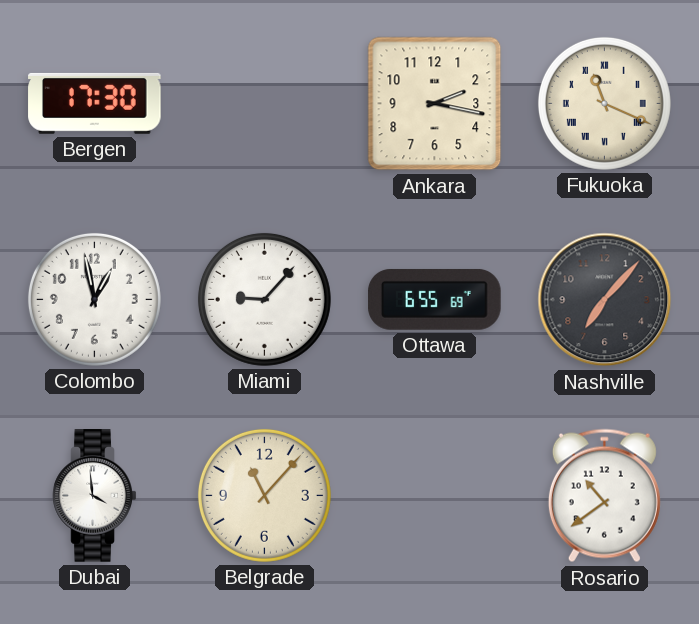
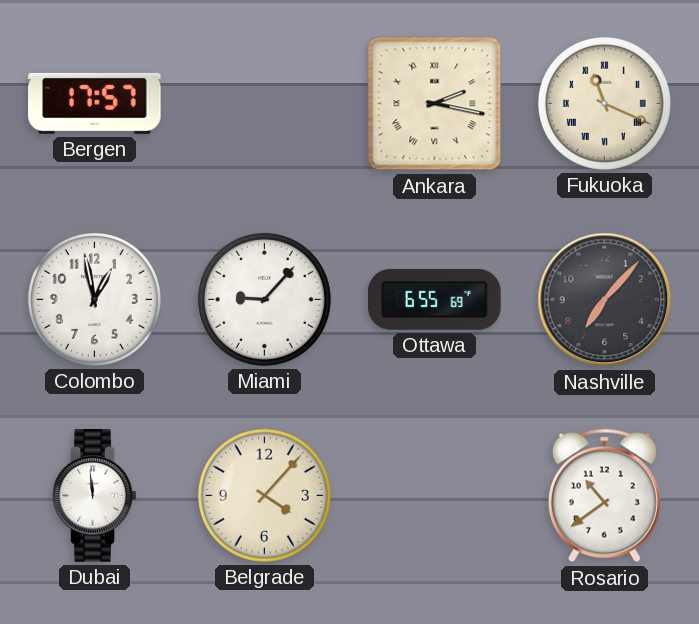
Bergen: 17:30 -> 17:57
Ankara numerals: Arabic -> Roman
Dubai: 3:59 -> 11:59
Belgrade: 11:07 -> 4:07
